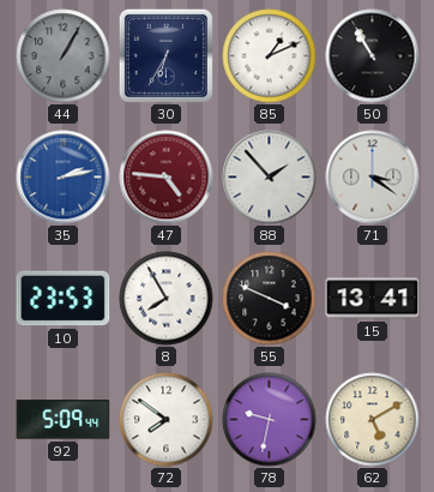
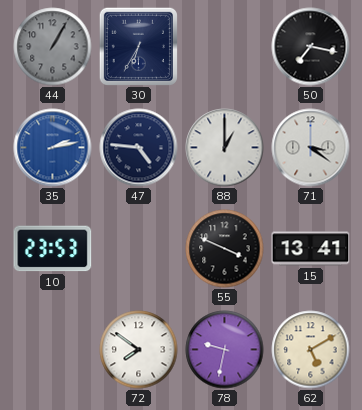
85: 1:11 -> none
50: 10:55 -> 7:17
47 dial: burgundy -> navy
88: 1:53 -> 1:00
8: 7:55 -> none
92: 5:09 -> none
